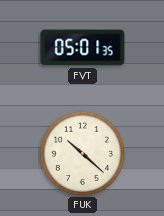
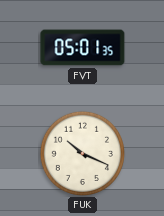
FUK: 10:22 -> 10:19
